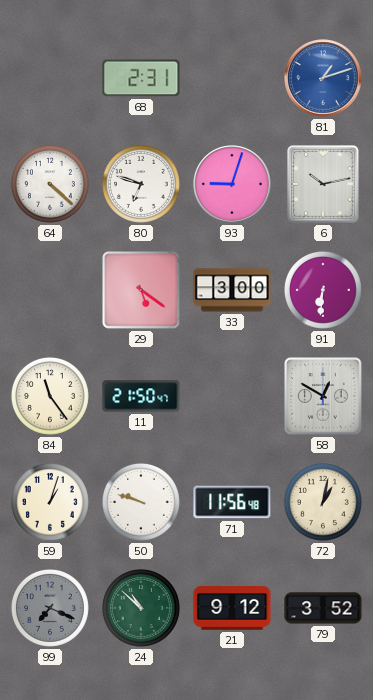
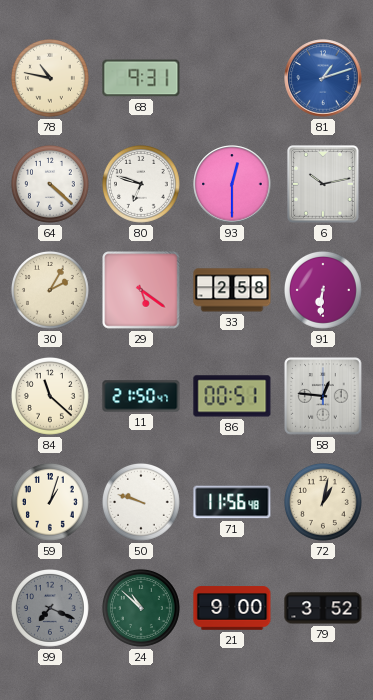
78: none -> 10:47
68: 2:31 -> 9:31
93: 9:03 -> 12:30
30: none -> 2:05
33: 3:00 -> 2:58
84: 11:24 -> 11:22
86: none -> 00:51
58: 12:50 -> 12:46
21: 9:12 -> 9:00
